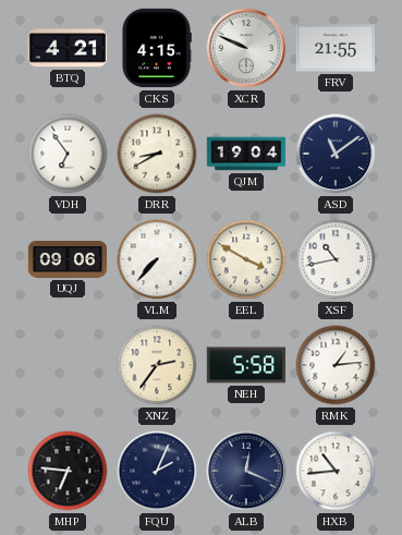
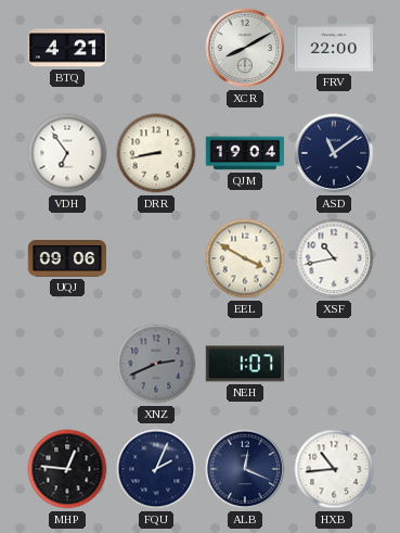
CKS: 4:15 -> none
XCR: 9:49 -> 8:10
FRV: 21:55 -> 22:00
DRR: 8:40 -> 8:43
VLM: 7:37 -> none
XNZ: 2:36 -> 2:41
XNZ dial: cream -> grey
NEH: 5:58 -> 1:07
RMK: 1:14 -> none
MHP: 6:46 -> 12:46
